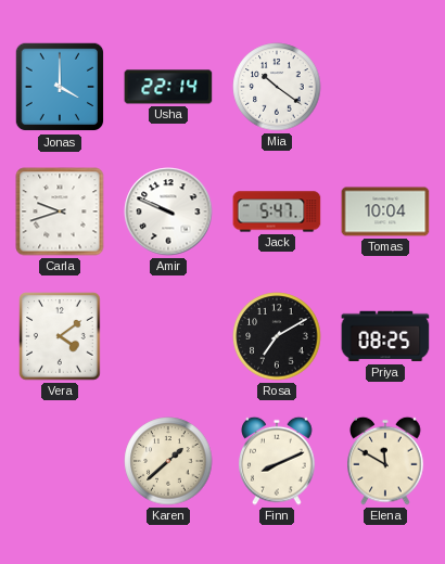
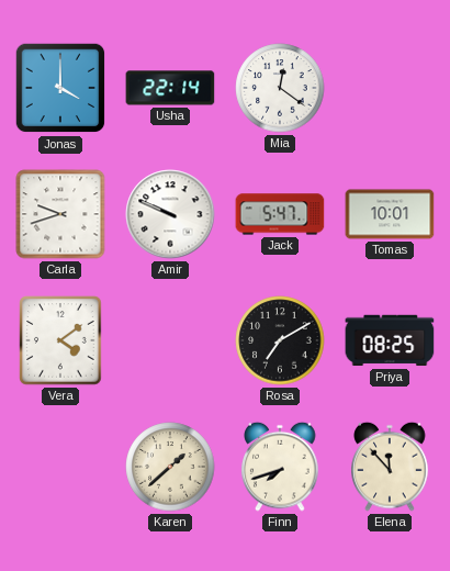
Mia: 10:21 -> 12:21
Tomas: 10:04 -> 10:01
Finn: 8:11 -> 7:42
Elena: 11:50 -> 11:53
